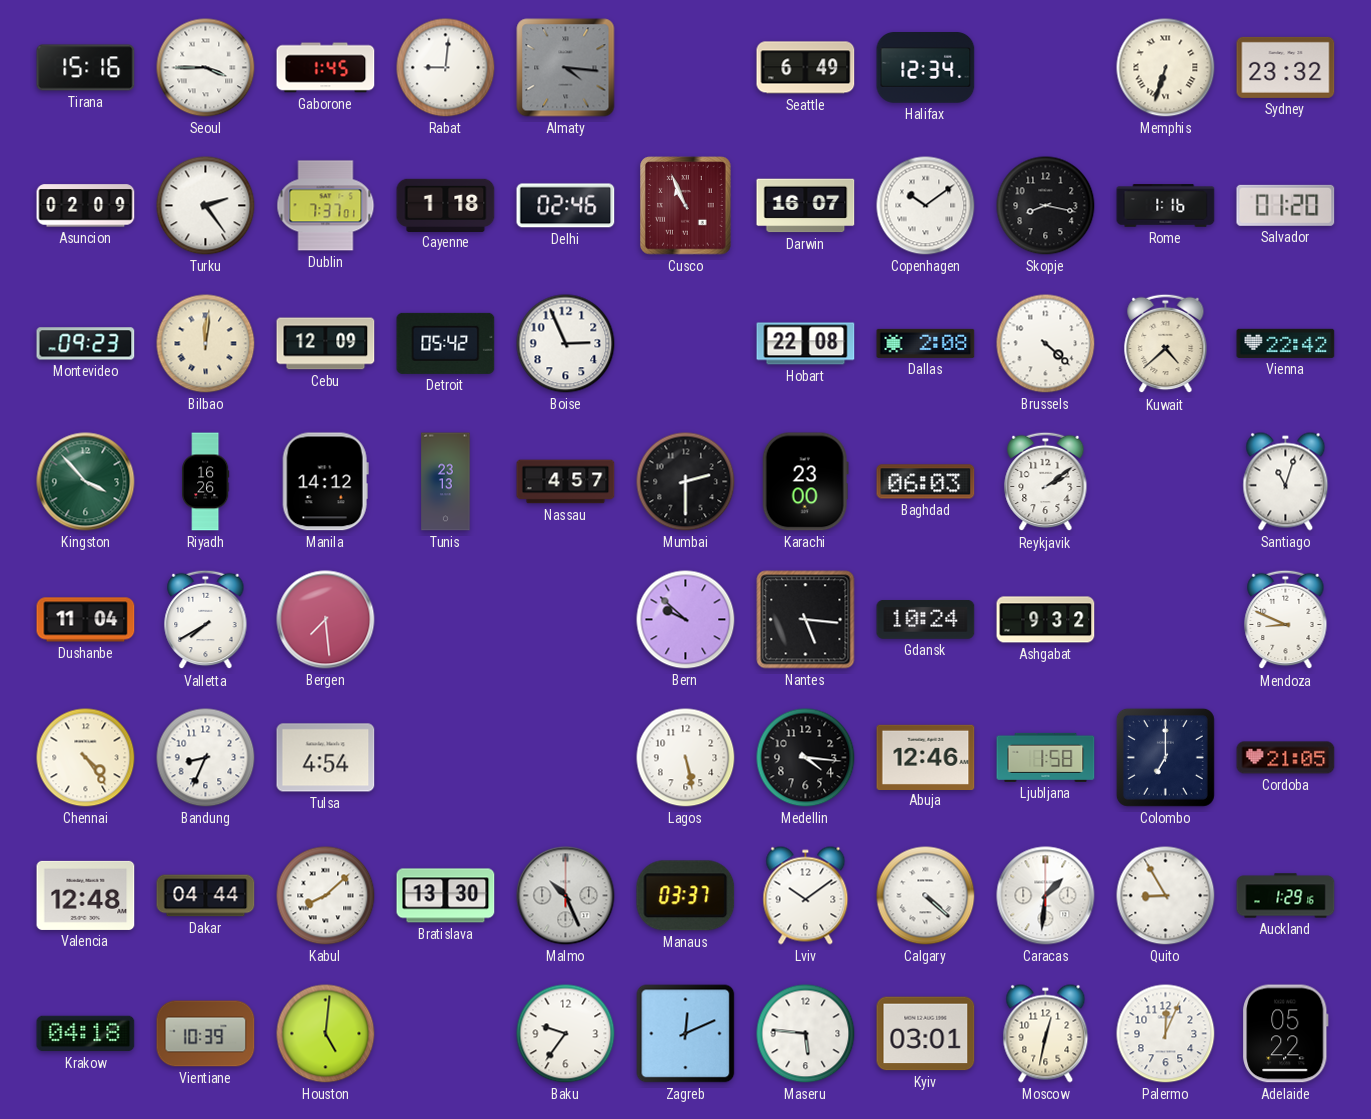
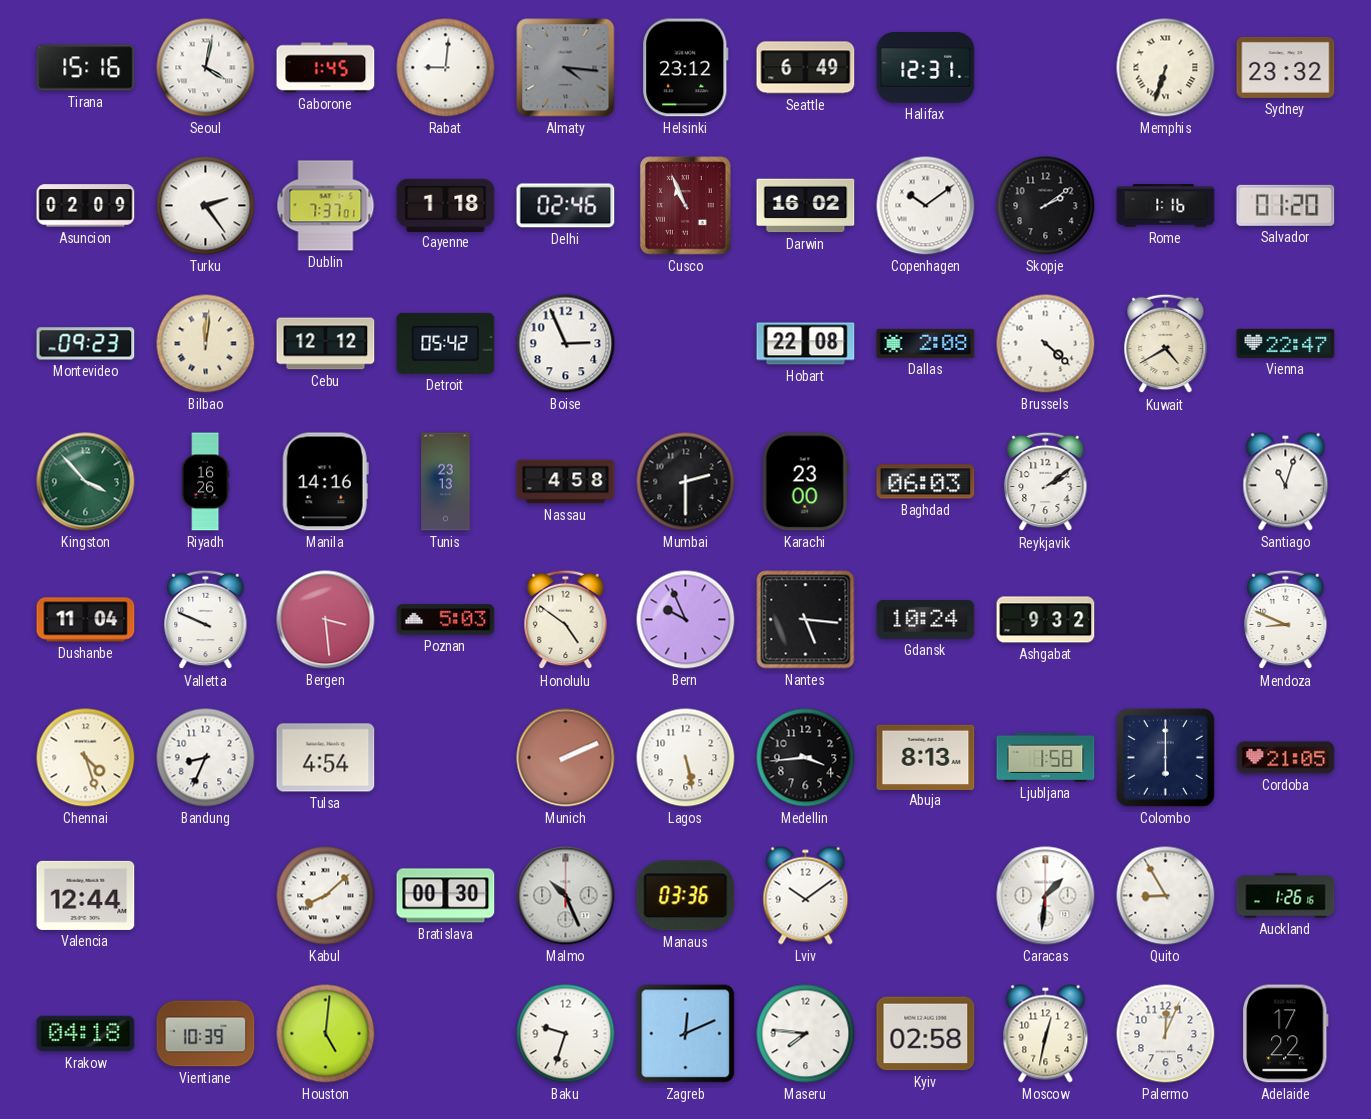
Seoul: 3:45 -> 4:02
Helsinki: none -> 23:12
Halifax: 12:34 -> 12:31
Darwin: 16:07 -> 16:02
Skopje: 8:17 -> 2:09
Cebu: 12:09 -> 12:12
Kuwait: 4:38 -> 4:40
Vienna: 22:42 -> 22:47
Manila: 14:12 -> 14:16
Nassau: 4:57 -> 4:58
Valletta: 7:40 -> 9:49
Bergen: 7:29 -> 3:29
Poznan: none -> 5:03
Honolulu: none -> 4:51
Bern: 9:52 -> 9:56
Chennai: 4:24 -> 4:27
Munich: none -> 2:11
Medellin: 4:16 -> 3:44
Abuja: 12:46 -> 8:13
Colombo: 7:00 -> 6:00
Valencia: 12:48 -> 12:44
Dakar: 04:44 -> none
Bratislava: 13:30 -> 00:30
Manaus: 03:37 -> 03:36
Calgary: 4:22 -> none
Auckland: 1:29 -> 1:26
Baku: 9:36 -> 9:33
Maseru: 5:46 -> 7:46
Kyiv: 03:01 -> 02:58
Adelaide: 05:22 -> 17:22
